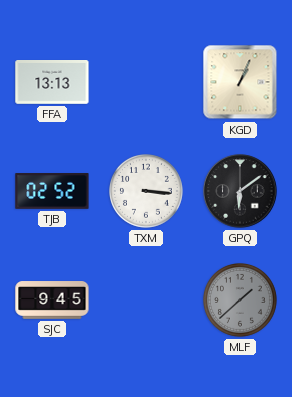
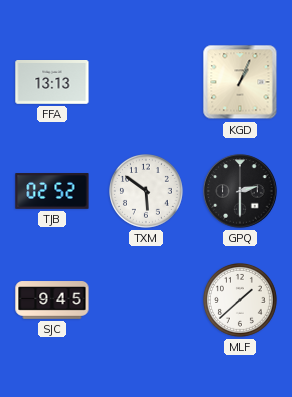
TXM: 3:16 -> 5:51
GPQ: 6:09 -> 2:30
MLF dial: grey -> white
